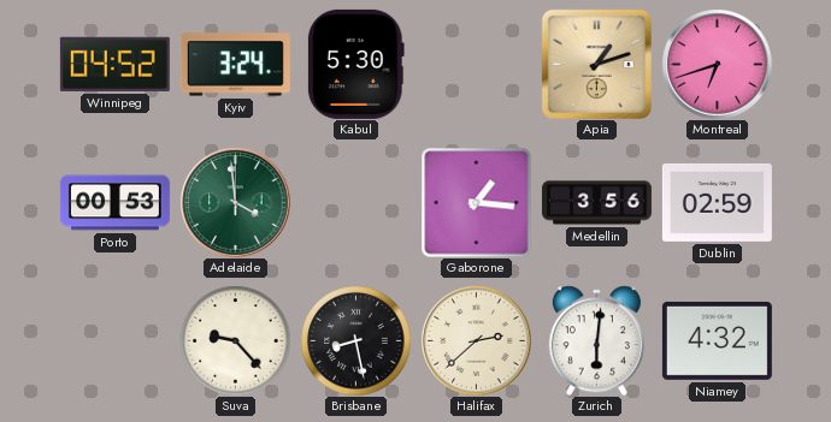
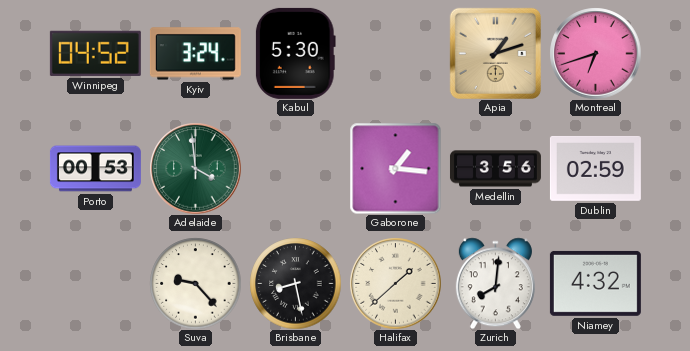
Halifax: 2:38 -> 1:38
Zurich: 6:01 -> 8:01
